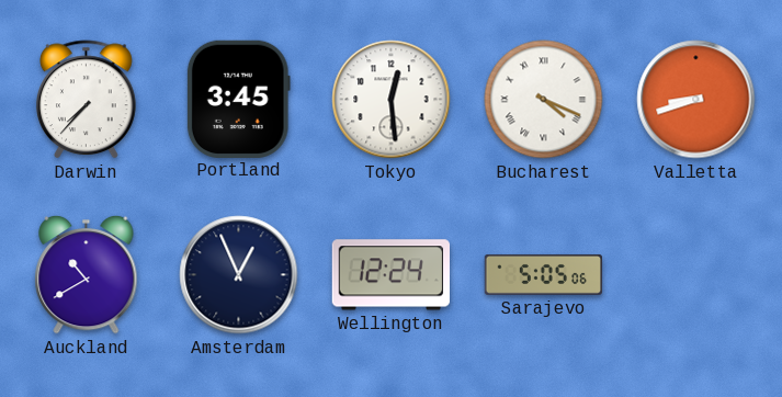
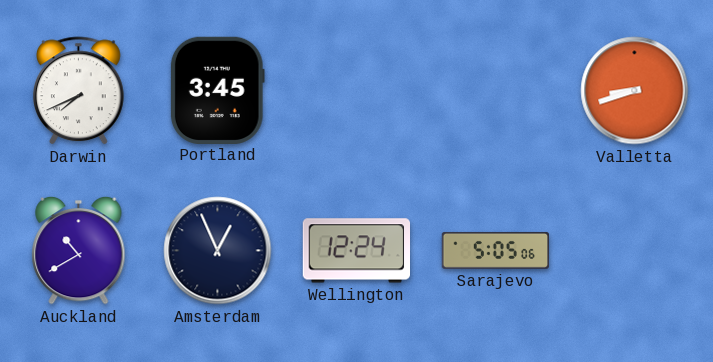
Darwin: 7:37 -> 7:41
Tokyo: 12:29 -> none
Bucharest: 4:19 -> none
